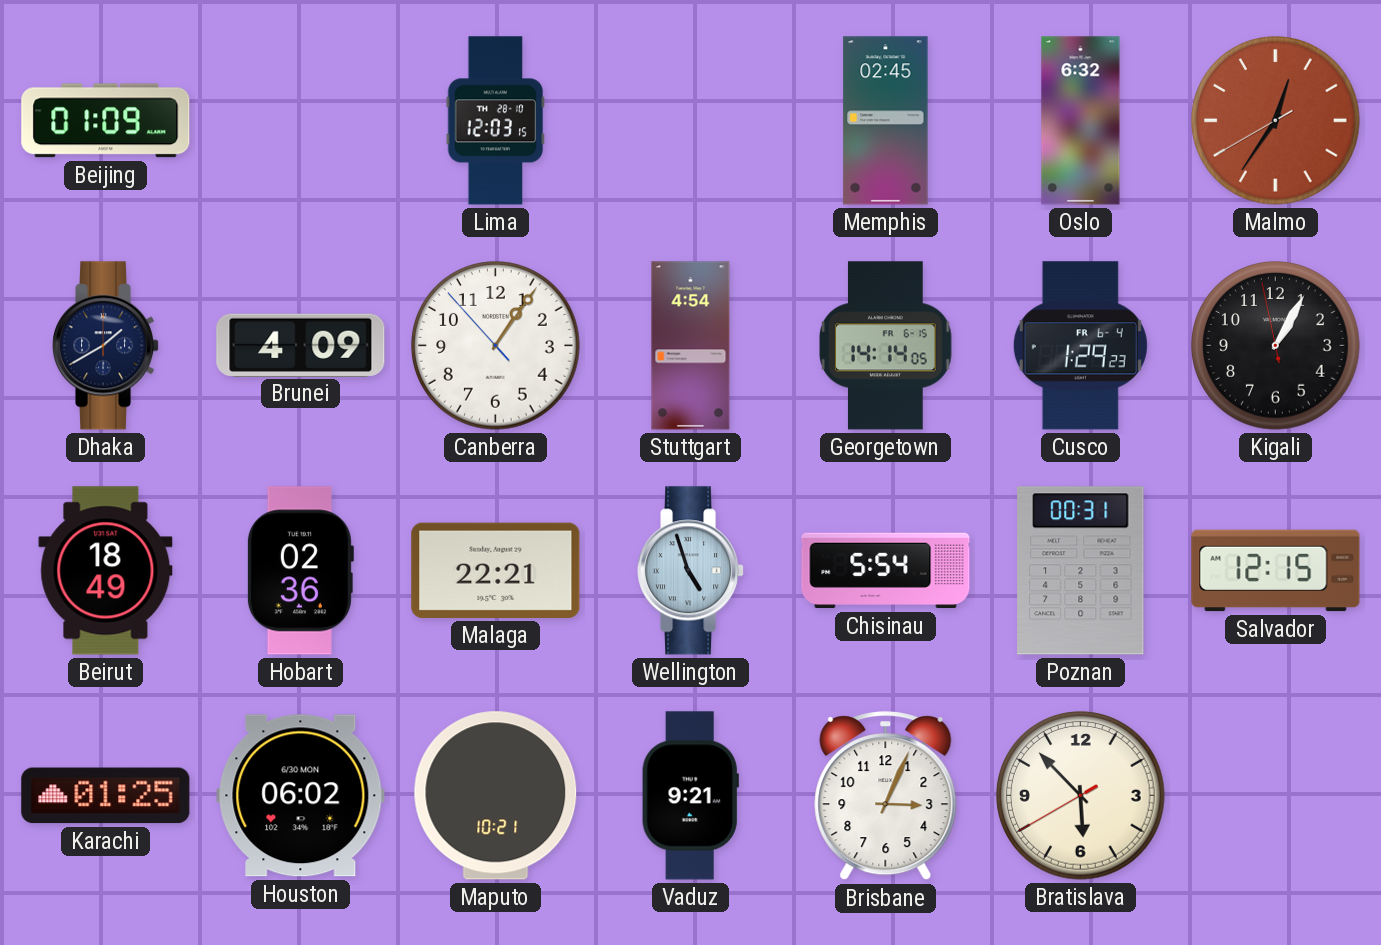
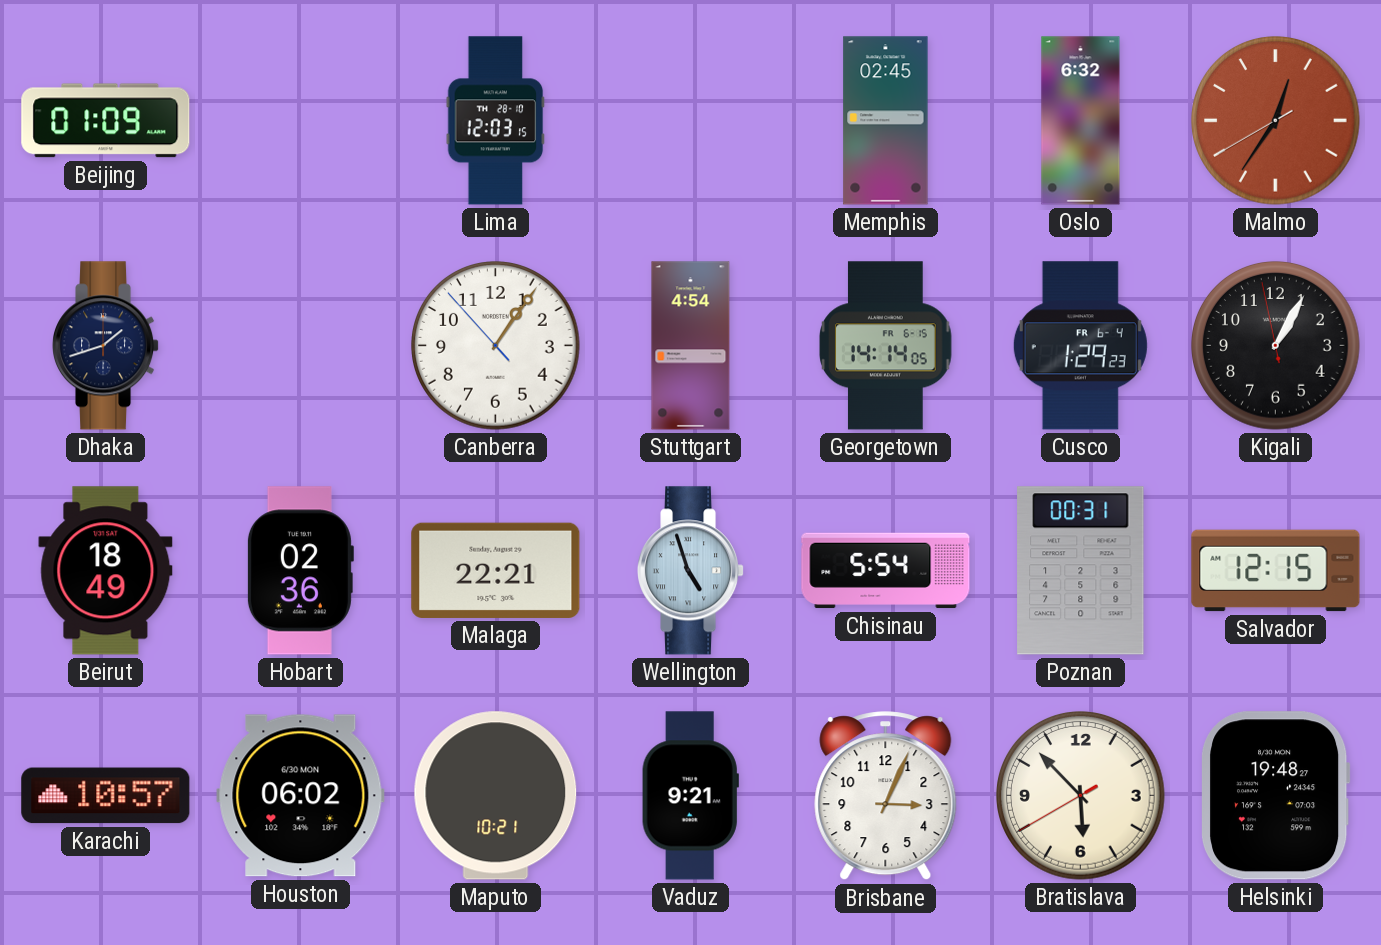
Dhaka: 1:40 -> 1:42
Brunei: 4:09 -> none
Karachi: 01:25 -> 10:57
Helsinki: none -> 19:48
